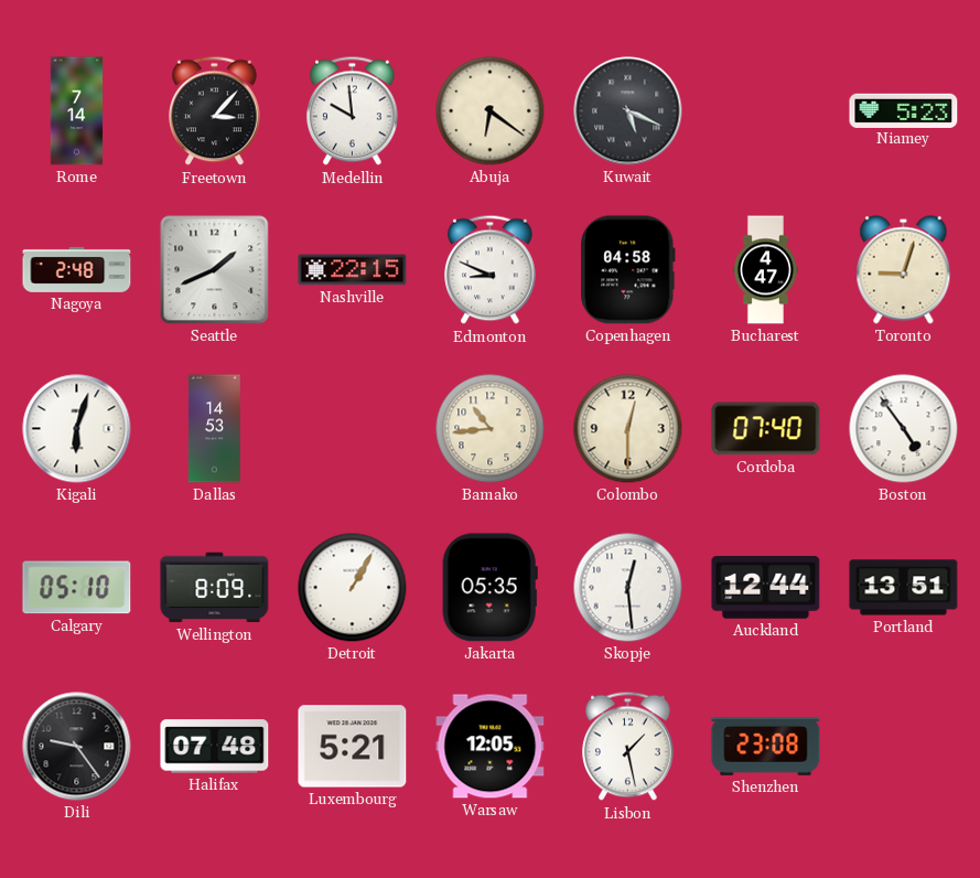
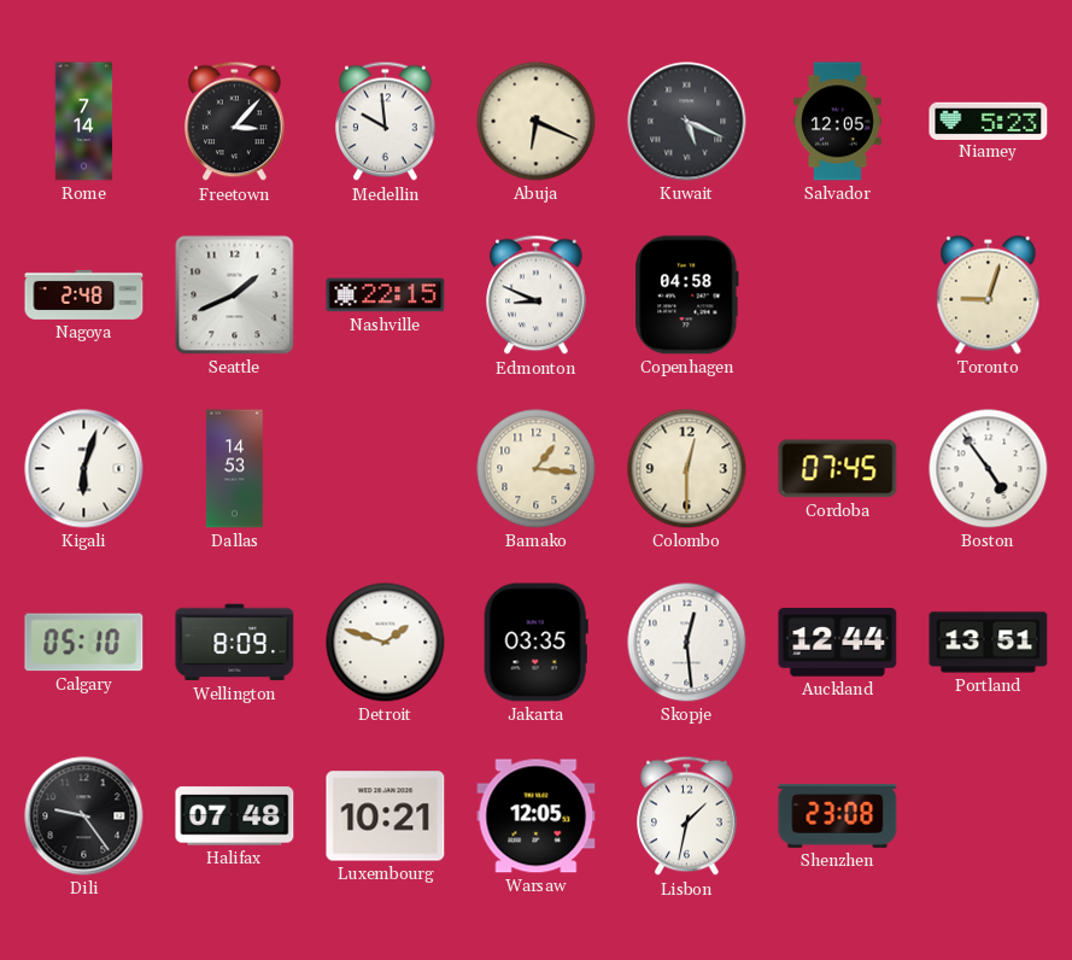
Abuja: 6:21 -> 6:19
Salvador: none -> 12:05
Bucharest: 4:47 -> none
Bamako: 10:44 -> 1:16
Cordoba: 07:40 -> 07:45
Detroit: 1:05 -> 1:48
Jakarta: 05:35 -> 03:35
Luxembourg: 5:21 -> 10:21
Lisbon: 1:28 -> 1:32
